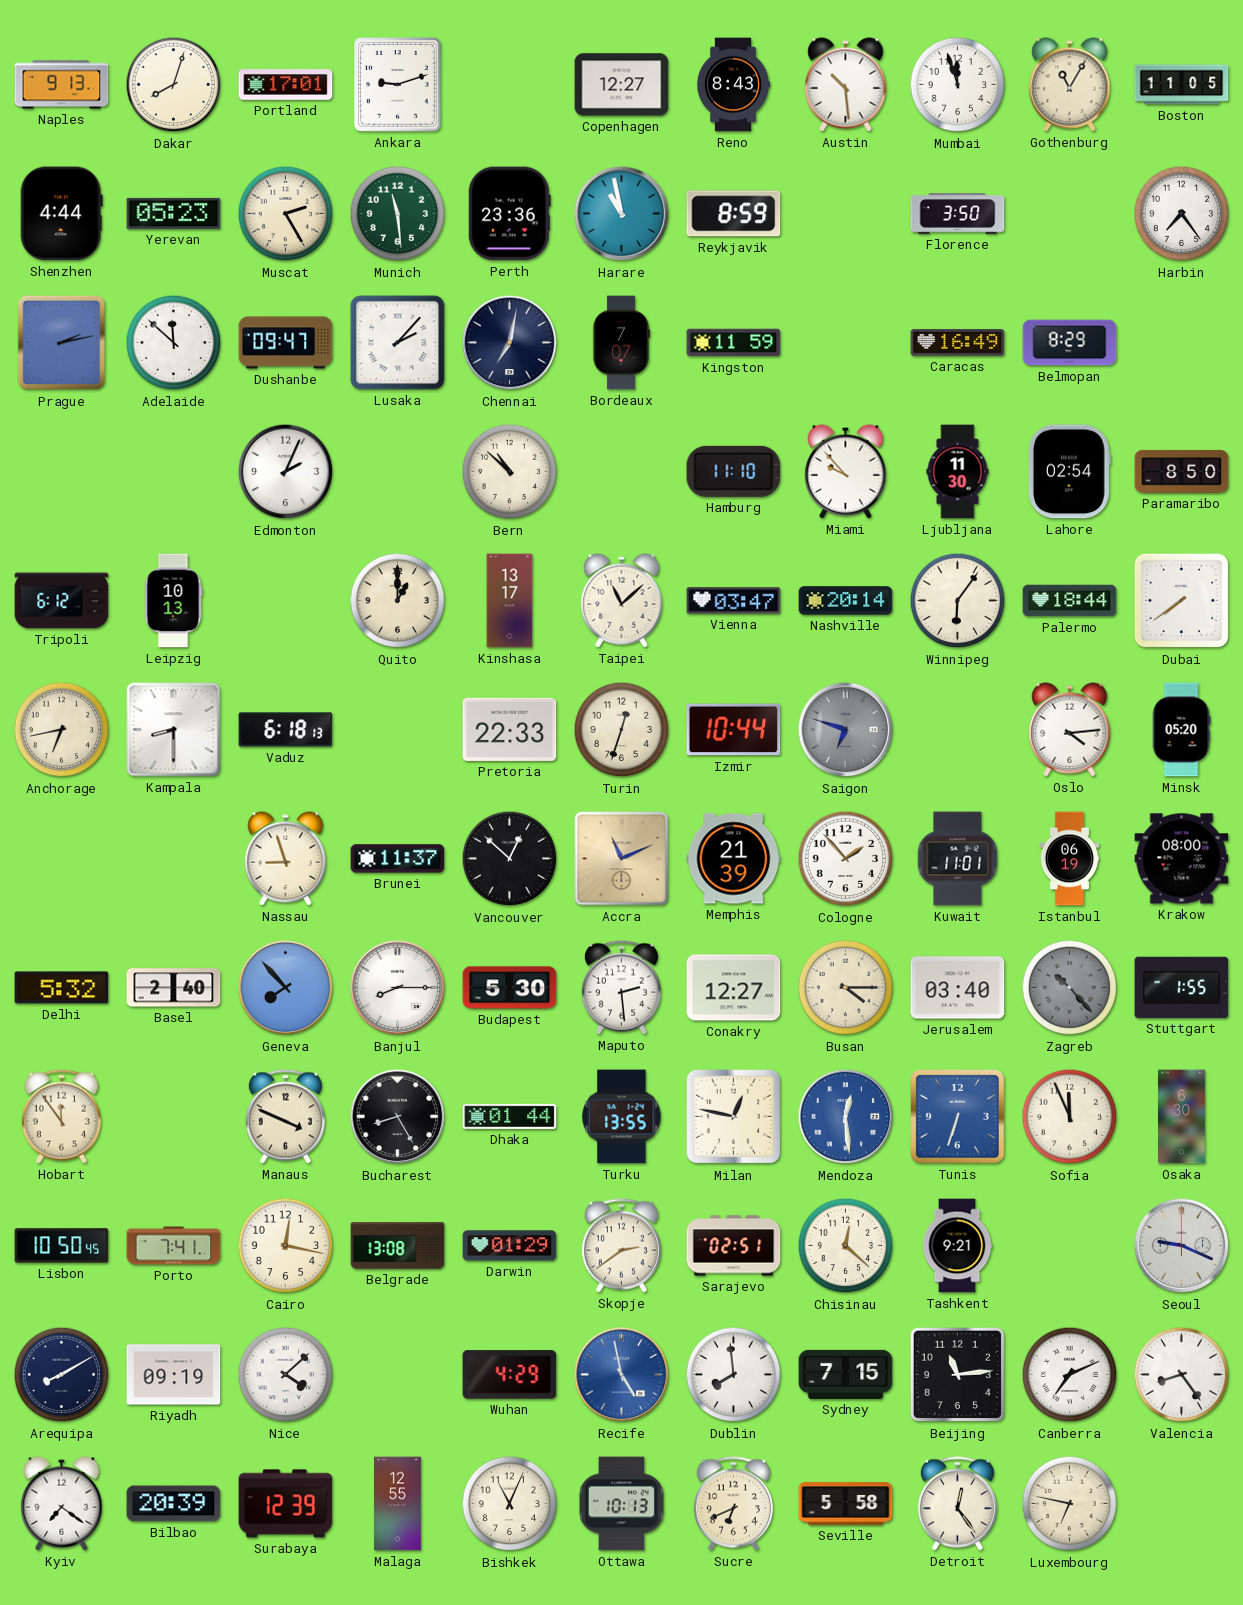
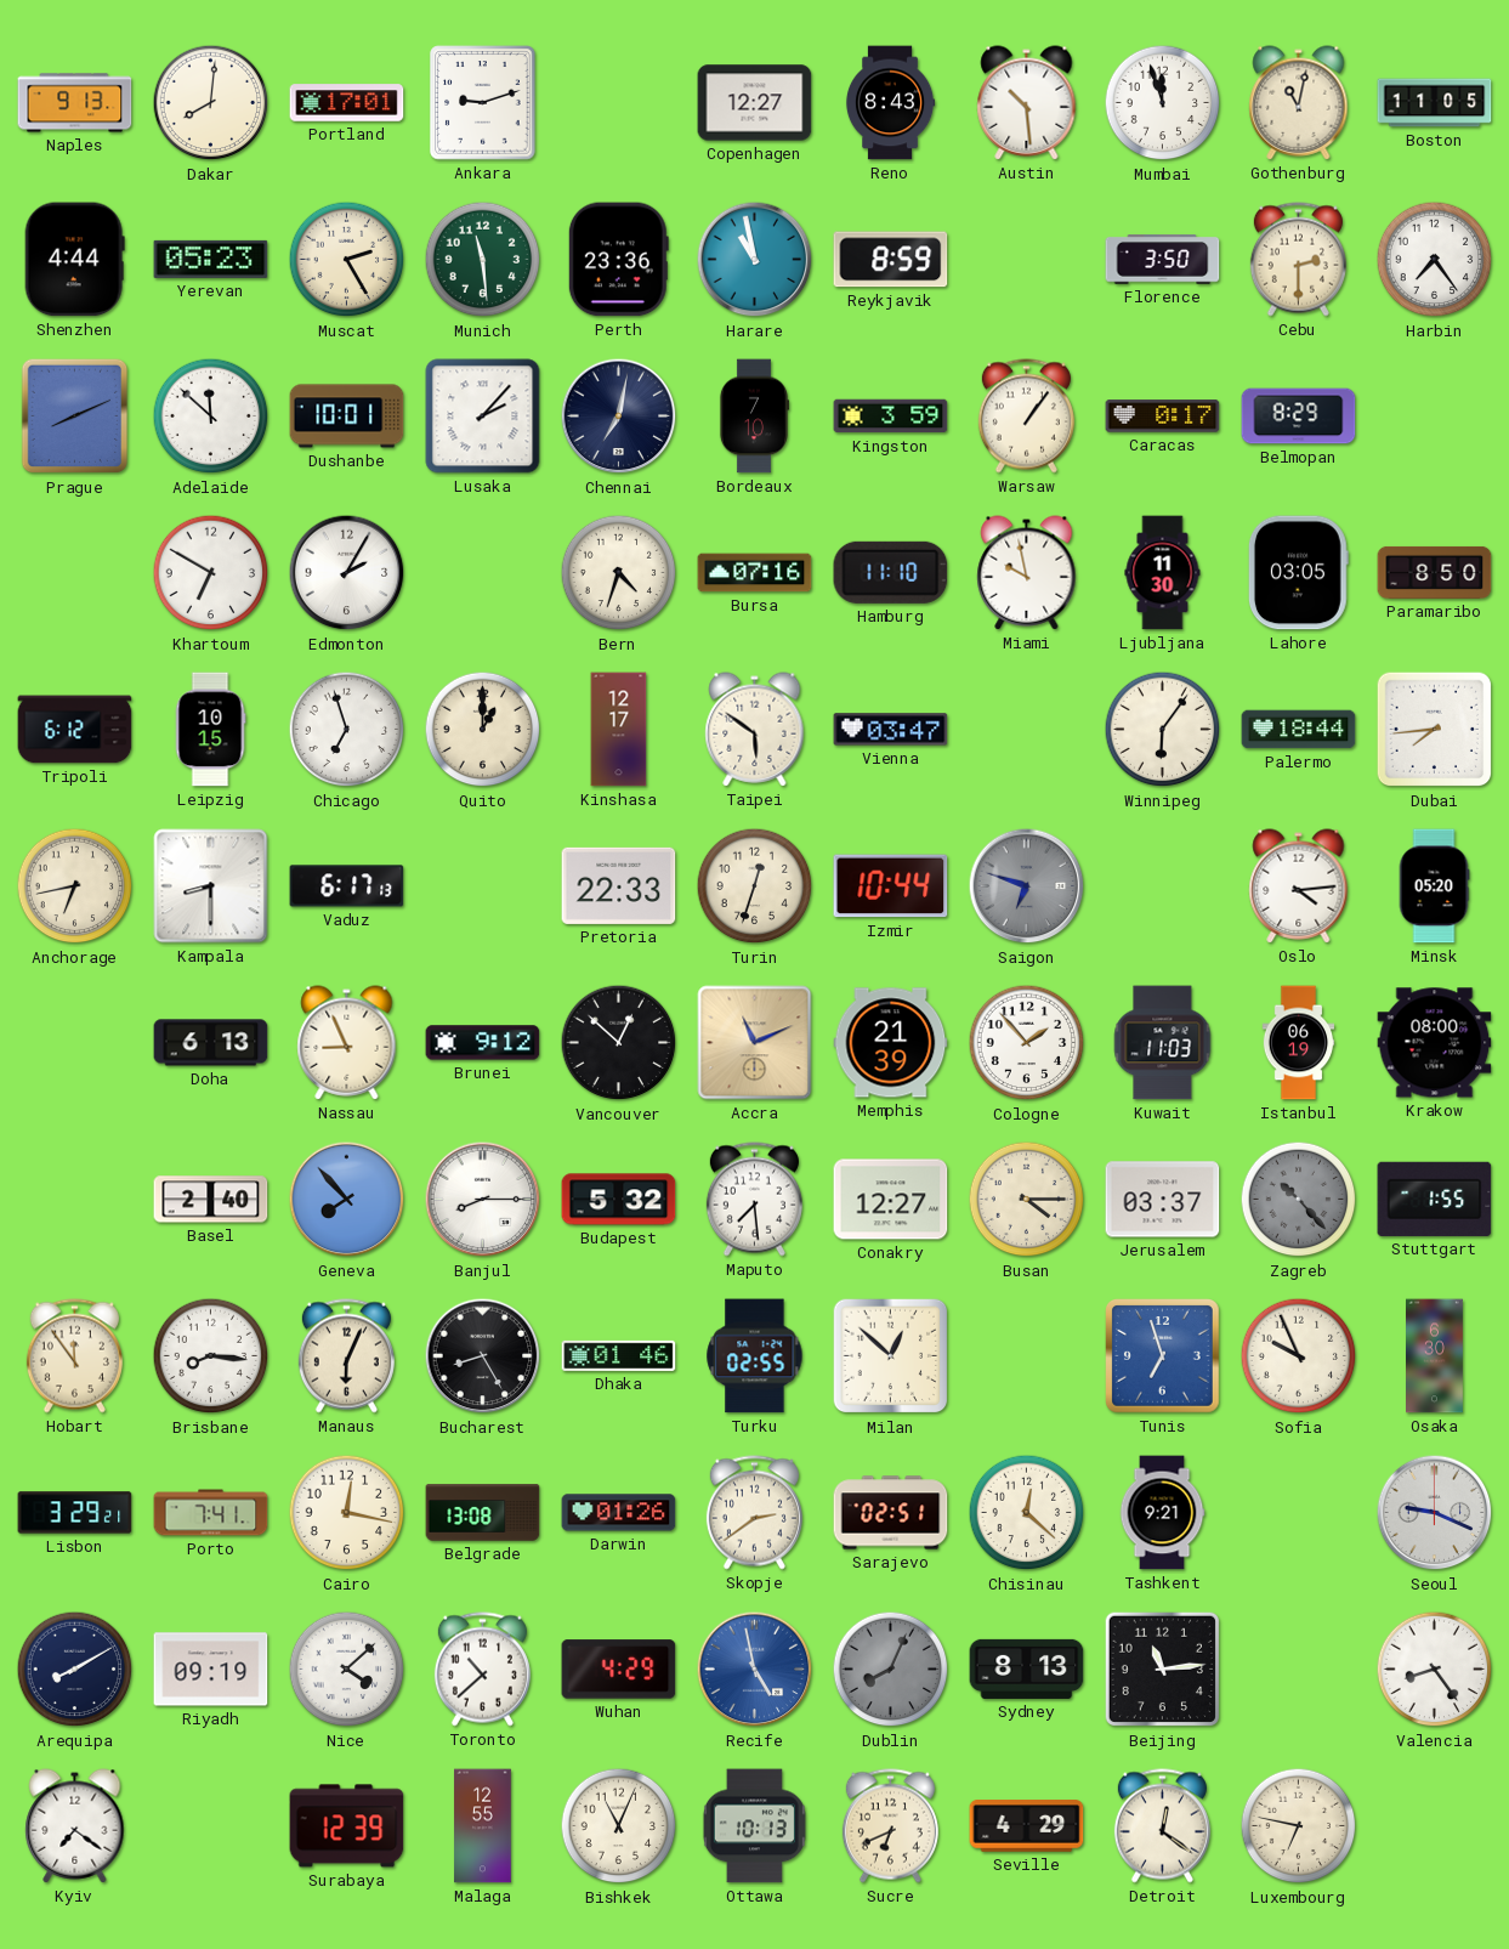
Dakar: 8:03 -> 8:01
Gothenburg: 11:05 -> 11:02
Cebu: none -> 2:30
Prague: 2:13 -> 8:11
Dushanbe: 09:47 -> 10:01
Bordeaux: 7:07 -> 7:10
Kingston: 11:59 -> 3:59
Warsaw: none -> 1:06
Caracas: 16:49 -> 0:17
Khartoum: none -> 6:50
Edmonton: 2:04 -> 2:05
Bern: 10:52 -> 4:33
Bursa: none -> 07:16
Miami: 9:53 -> 9:58
Lahore: 02:54 -> 03:05
Leipzig: 10:13 -> 10:15
Chicago: none -> 6:57
Kinshasa: 13:17 -> 12:17
Taipei: 11:08 -> 5:51
Nashville: 20:14 -> none
Dubai: 7:39 -> 7:44
Vaduz: 6:18 -> 6:17
Doha: none -> 6:13
Nassau: 8:57 -> 8:56
Brunei: 11:37 -> 9:12
Kuwait: 11:01 -> 11:03
Delhi: 5:32 -> none
Budapest: 5:30 -> 5:32
Maputo: 2:29 -> 7:29
Jerusalem: 03:40 -> 03:37
Brisbane: none -> 8:16
Manaus: 3:49 -> 6:04
Dhaka: 01:44 -> 01:46
Turku: 13:55 -> 02:55
Milan: 12:47 -> 12:52
Mendoza: 12:29 -> none
Tunis: 6:33 -> 6:57
Sofia: 11:56 -> 9:56
Lisbon: 10:50 -> 3:29
Darwin: 01:29 -> 01:26
Toronto: none -> 10:38
Dublin: 7:59 -> 8:04
Dublin dial: white -> grey
Sydney: 7:15 -> 8:13
Canberra: 7:11 -> none
Bilbao: 20:39 -> none
Seville: 5:58 -> 4:29
Detroit: 12:24 -> 12:21
